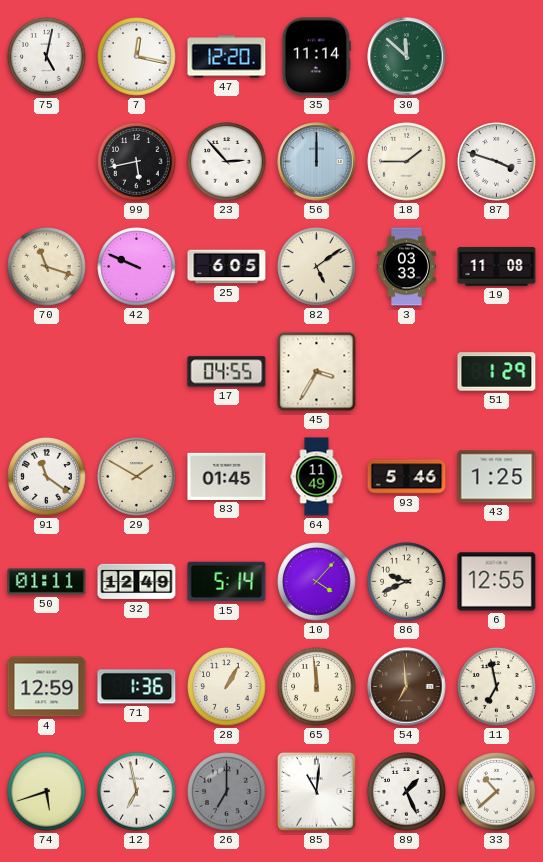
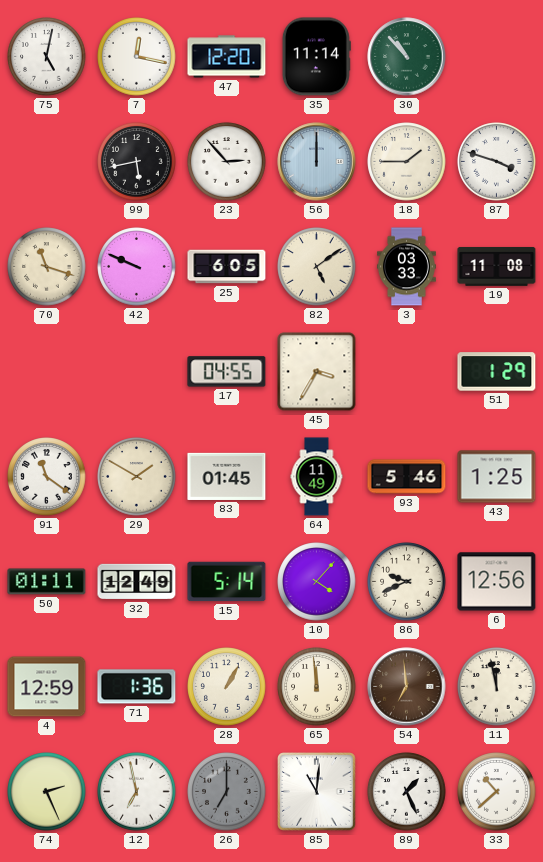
30: 11:52 -> 10:53
6: 12:55 -> 12:56
11: 6:58 -> 11:58
74: 5:42 -> 2:26
